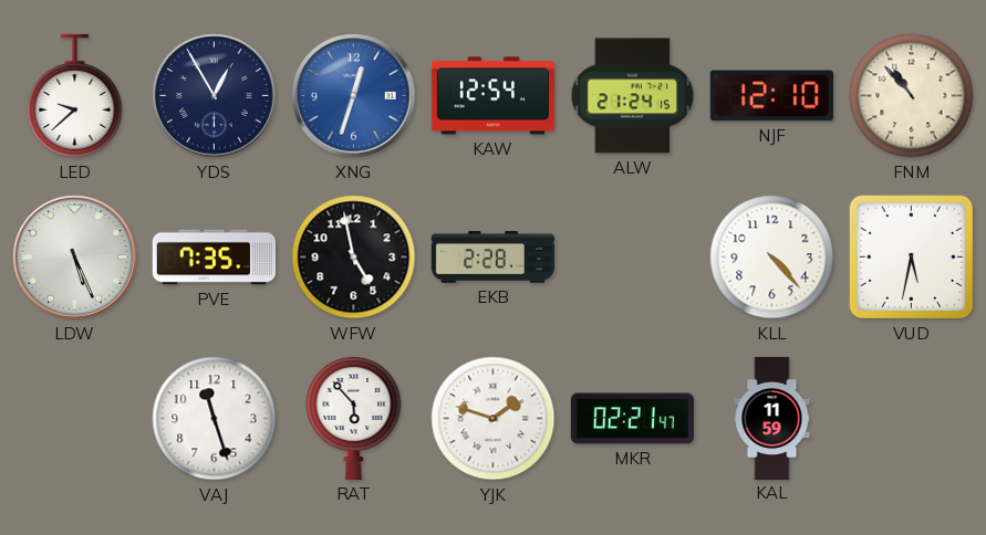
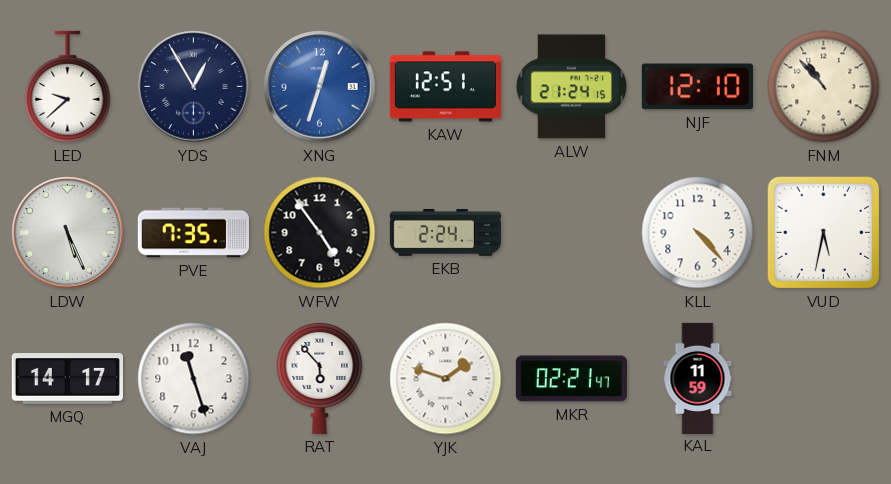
KAW: 12:54 -> 12:51
WFW: 4:58 -> 4:54
EKB: 2:28 -> 2:24
MGQ: none -> 14:17
